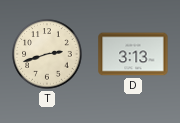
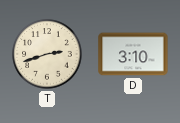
D: 3:13 -> 3:10
